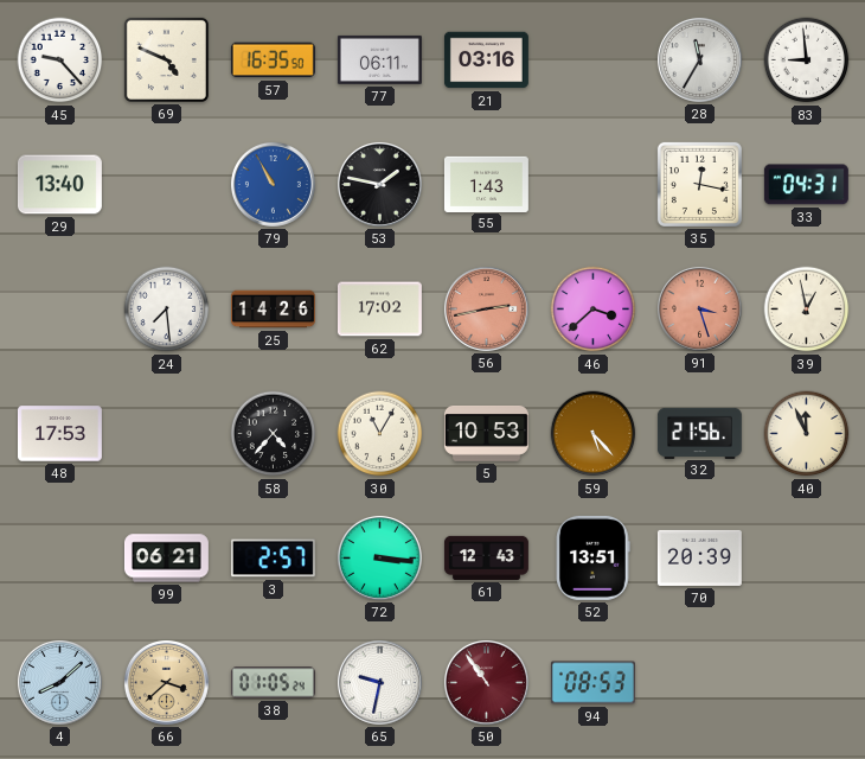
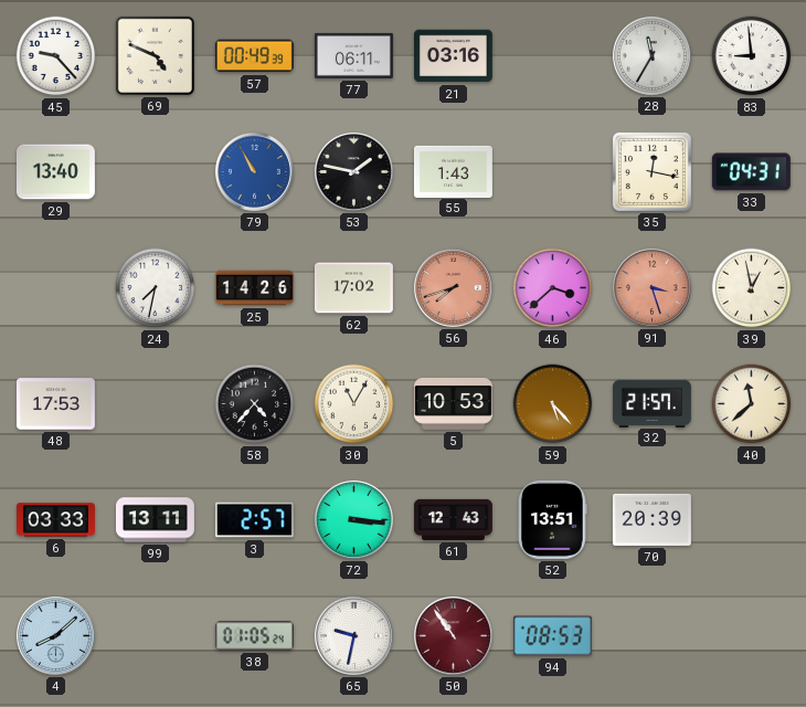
57: 16:35 -> 00:49
24: 7:29 -> 7:32
56: 2:43 -> 7:42
32: 21:56 -> 21:57
40: 11:56 -> 11:38
6: none -> 03:33
99: 06:21 -> 13:11
66: 3:38 -> none
